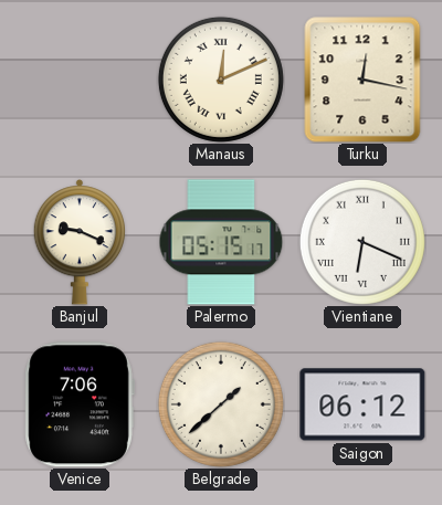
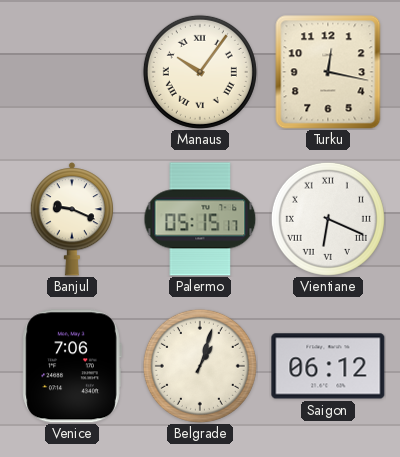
Manaus: 12:11 -> 10:06
Belgrade: 1:38 -> 1:03
